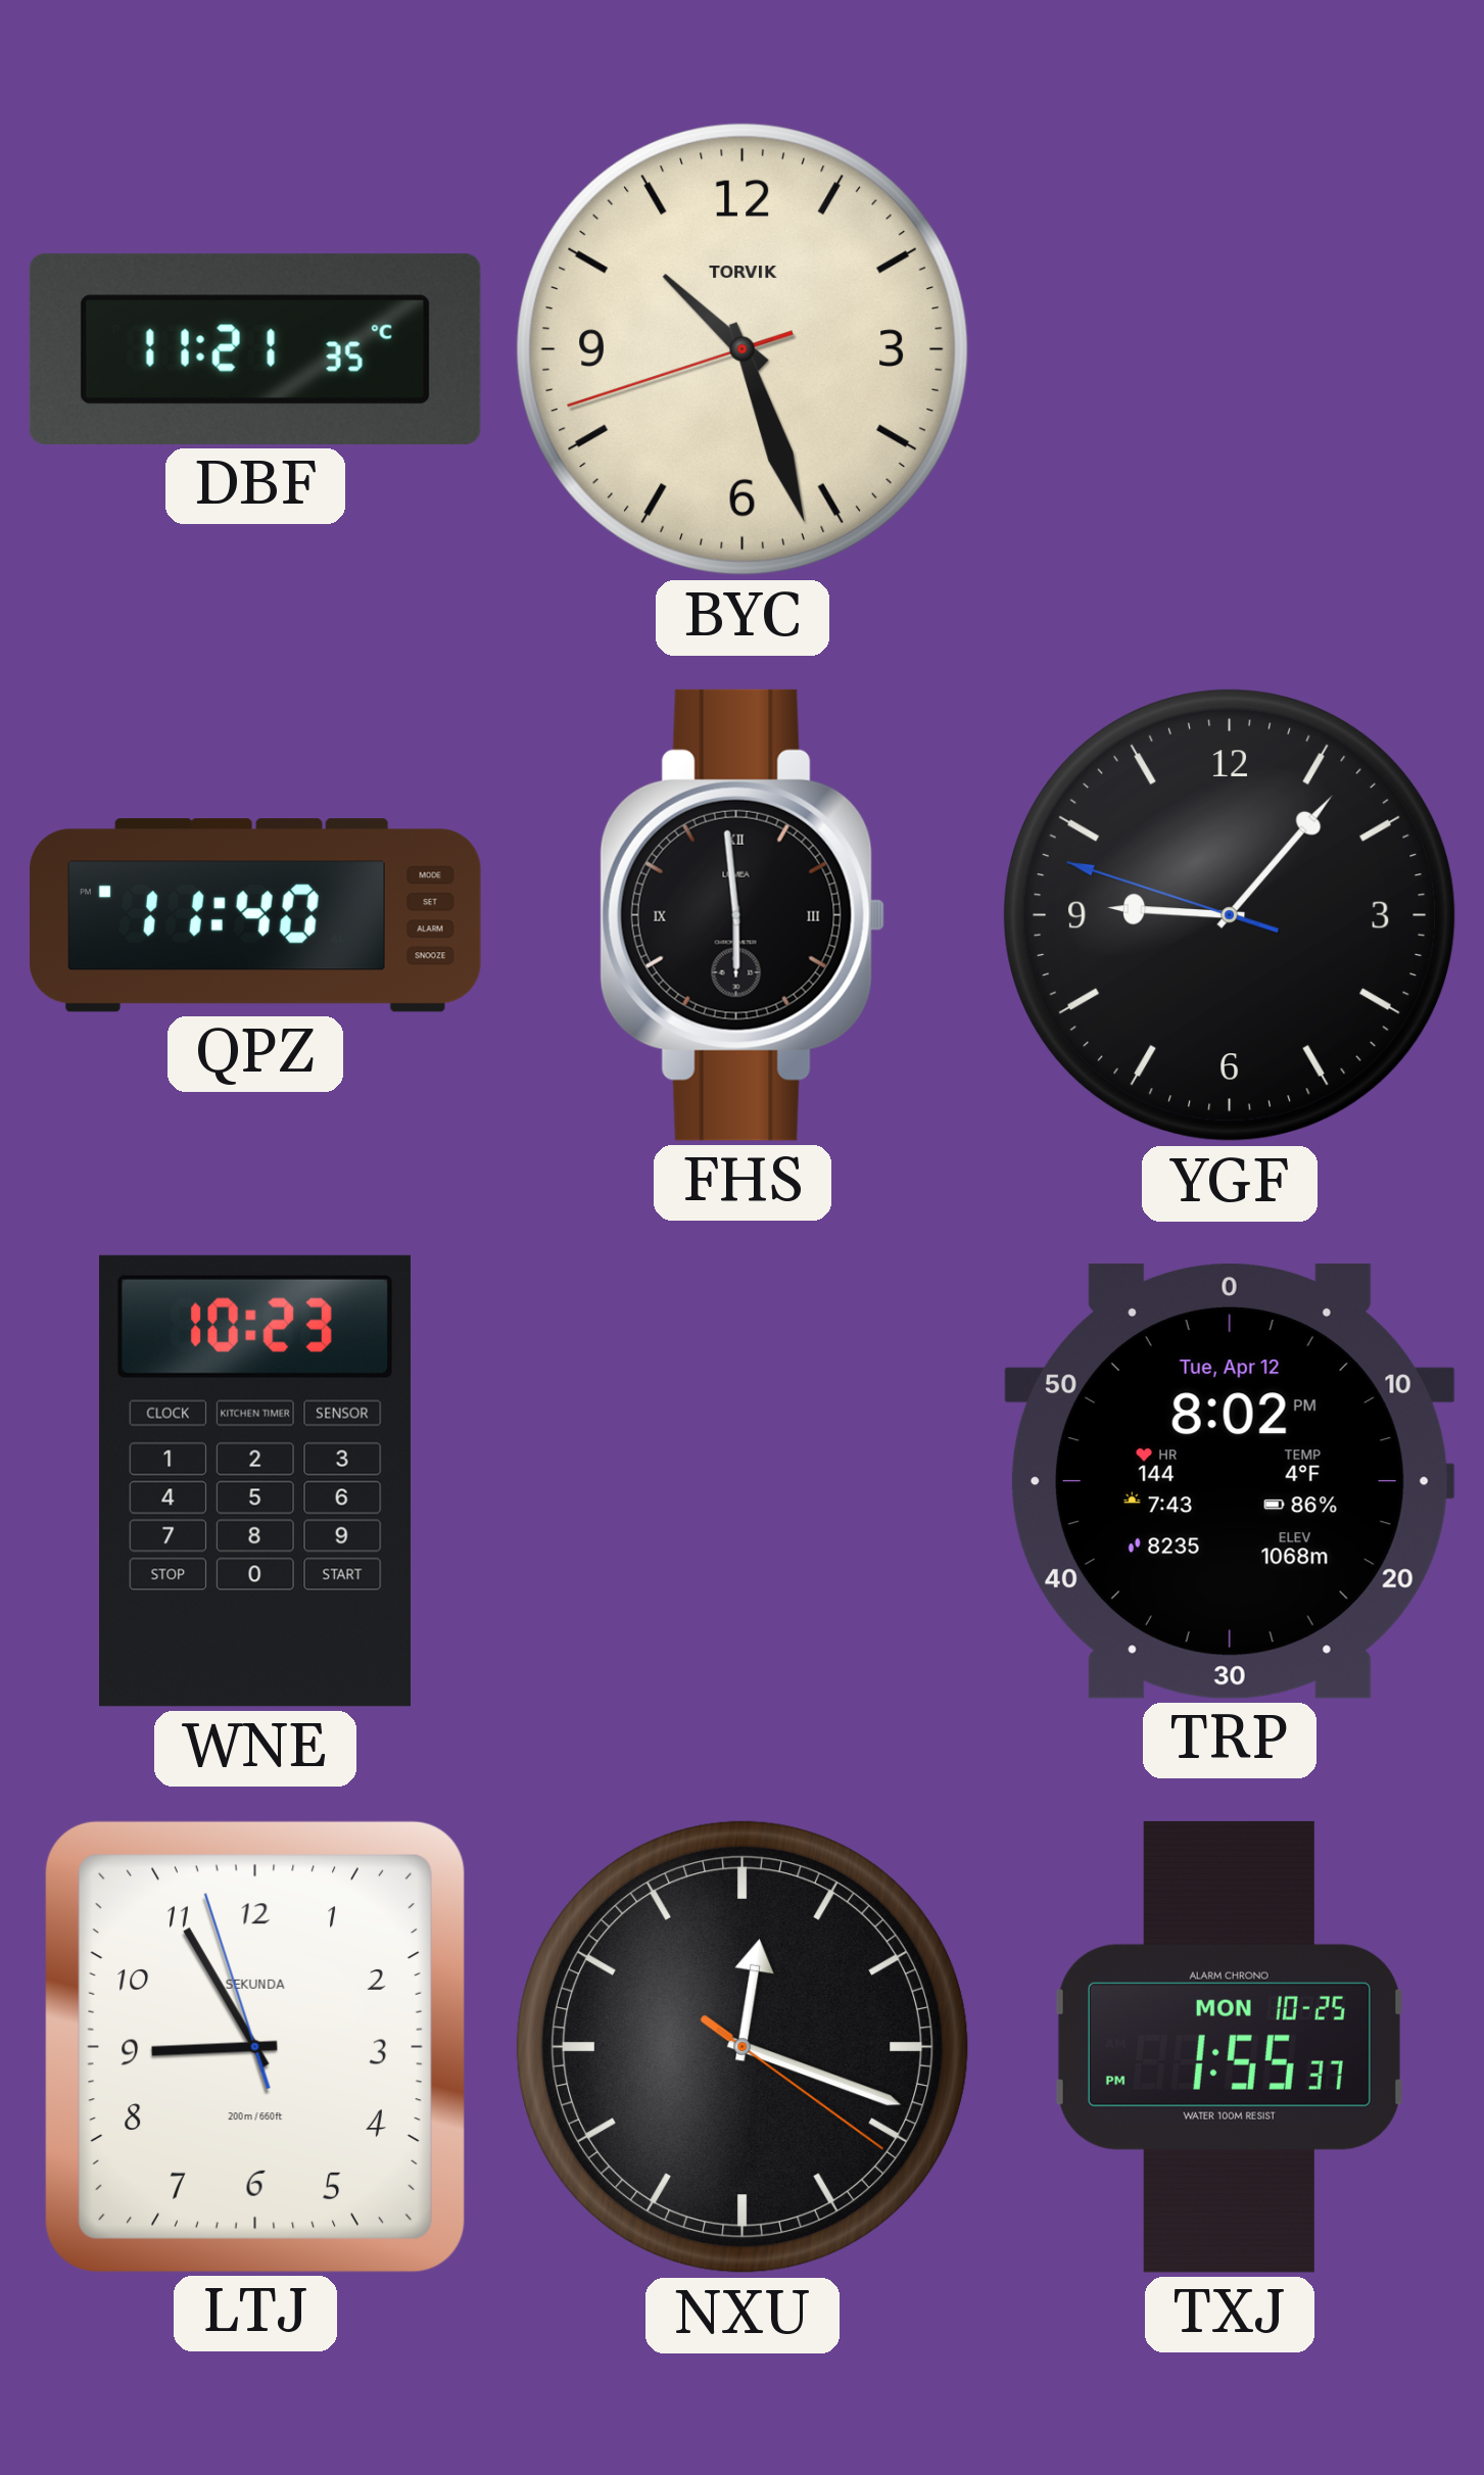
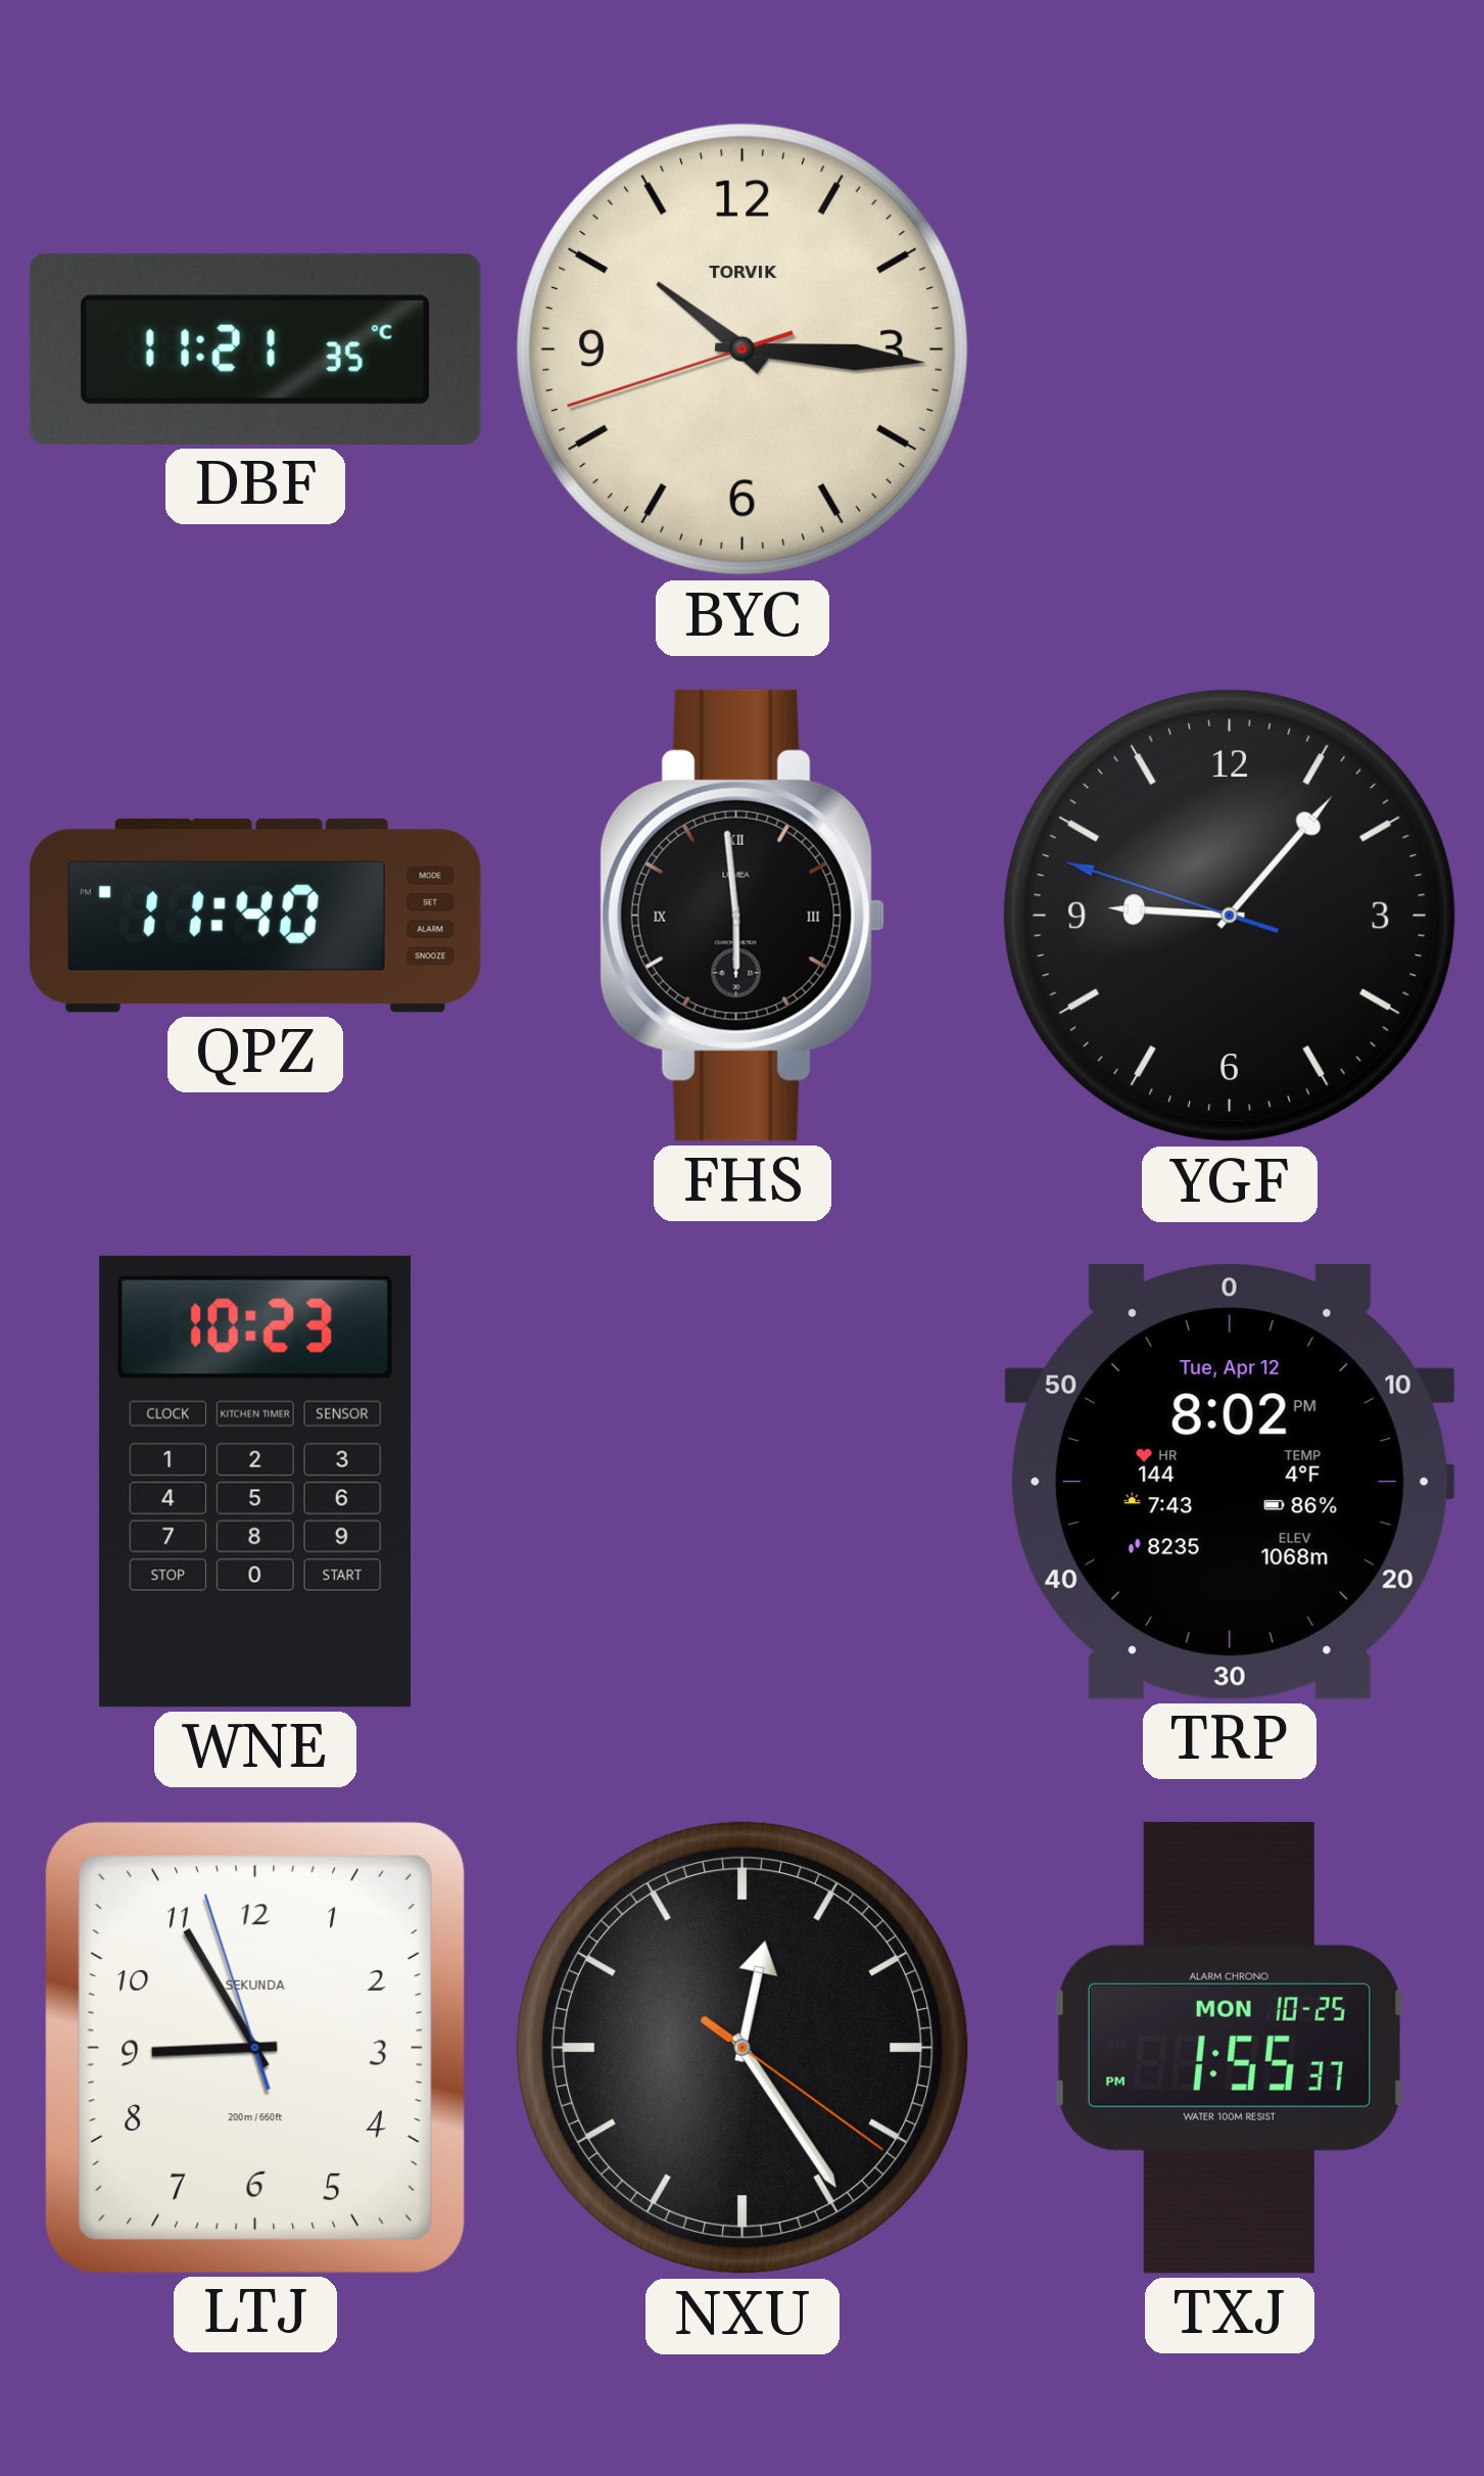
BYC: 10:26 -> 10:15
NXU: 12:18 -> 12:24
